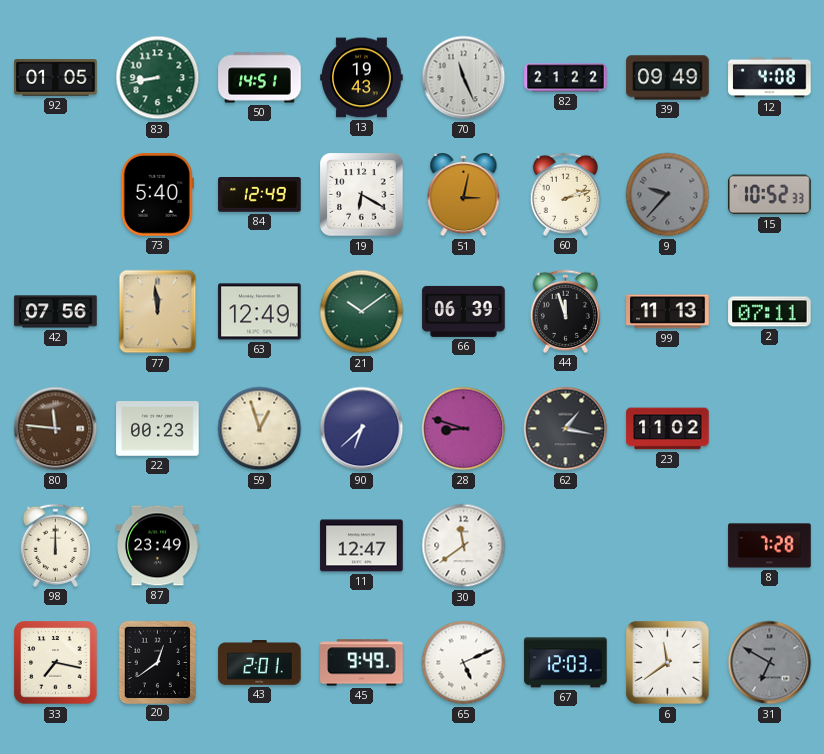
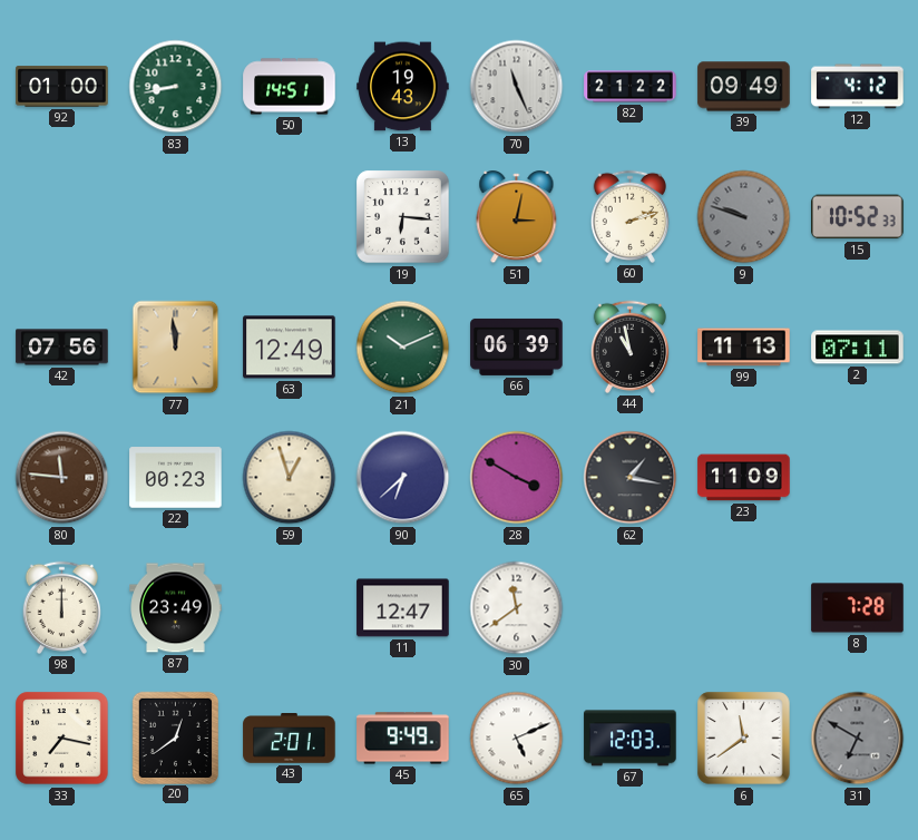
92: 01:05 -> 01:00
12: 4:08 -> 4:12
73: 5:40 -> none
84: 12:49 -> none
19: 6:20 -> 6:16
9: 9:37 -> 9:48
21: 10:09 -> 10:11
44: 11:57 -> 10:58
28: 8:48 -> 3:50
23: 11:02 -> 11:09
